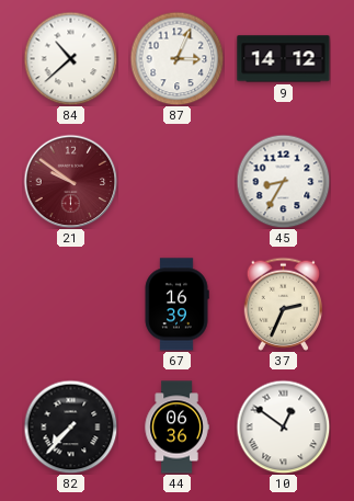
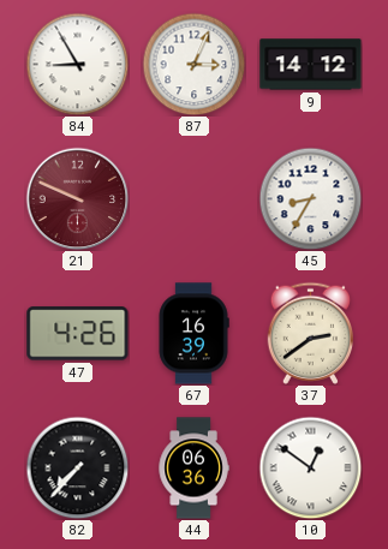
84: 10:38 -> 8:55
21: 9:51 -> 9:49
47: none -> 4:26
37: 2:34 -> 2:39
